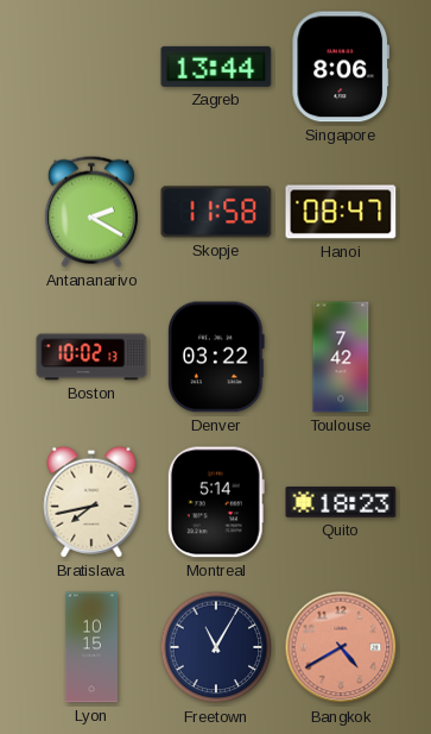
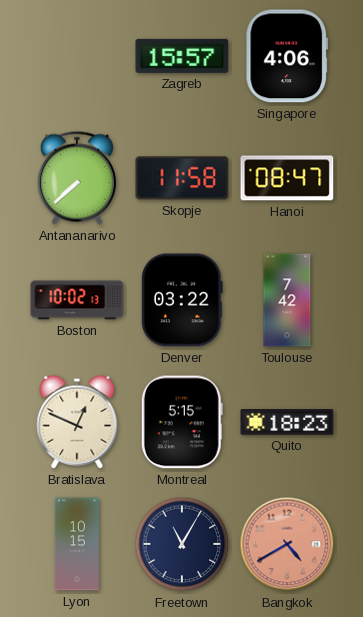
Zagreb: 13:44 -> 15:57
Singapore: 8:06 -> 4:06
Antananarivo: 2:20 -> 7:38
Bratislava: 7:43 -> 12:49
Montreal: 5:14 -> 5:15
